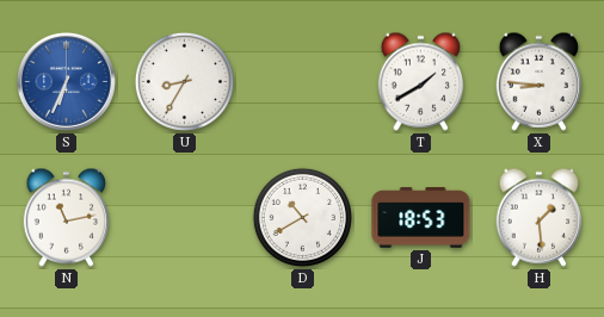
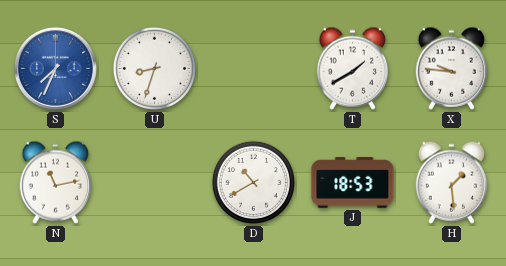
S: 6:34 -> 7:34
U: 8:35 -> 8:33
X: 8:46 -> 9:46
